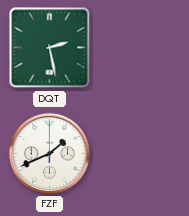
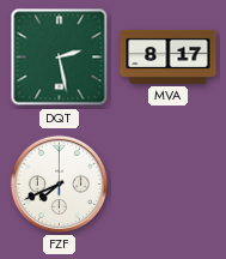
MVA: none -> 8:17
FZF: 1:41 -> 7:41
